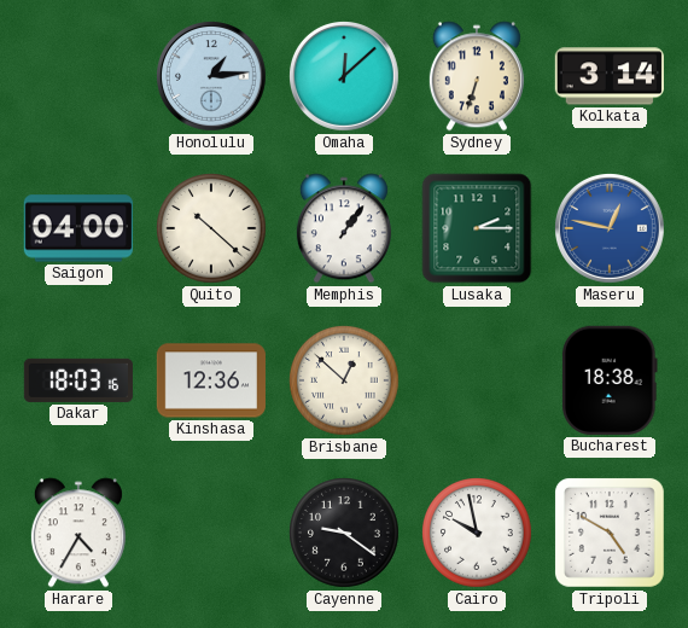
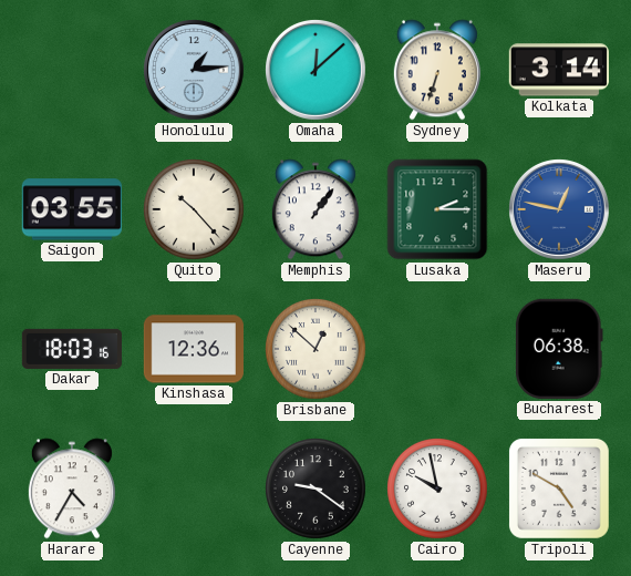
Saigon: 04:00 -> 03:55
Quito: 10:22 -> 10:23
Bucharest: 18:38 -> 06:38
